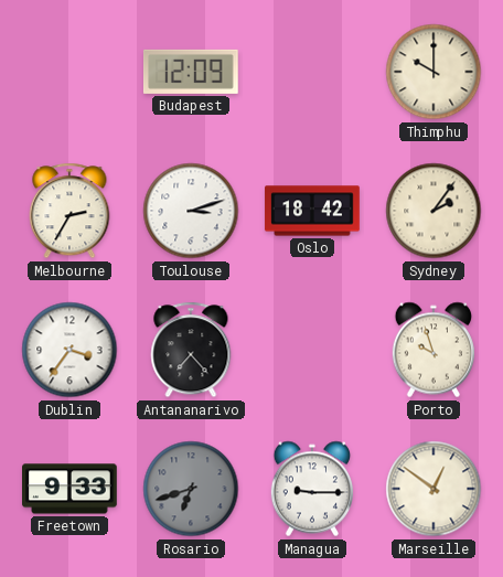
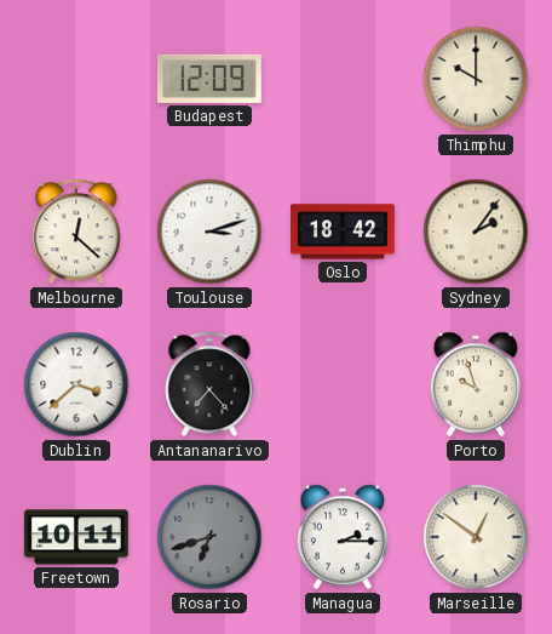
Melbourne: 2:35 -> 12:22
Dublin: 3:36 -> 3:38
Freetown: 9:33 -> 10:11
Managua: 9:15 -> 2:15
